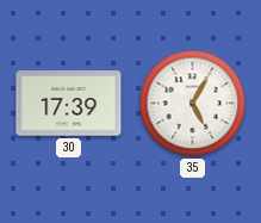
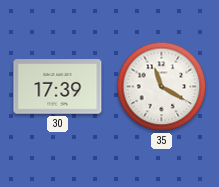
35: 5:05 -> 11:20
